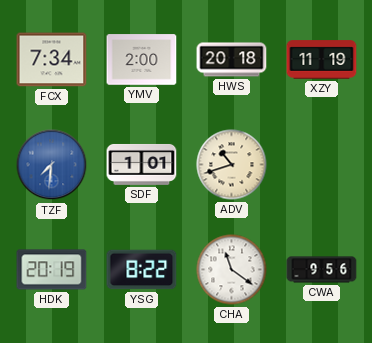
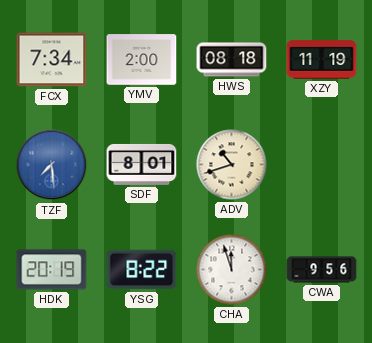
HWS: 20:18 -> 08:18
TZF: 7:31 -> 7:29
SDF: 1:01 -> 8:01
CHA: 11:21 -> 11:57
